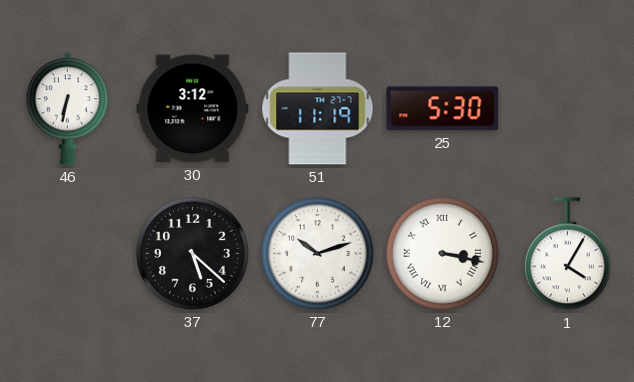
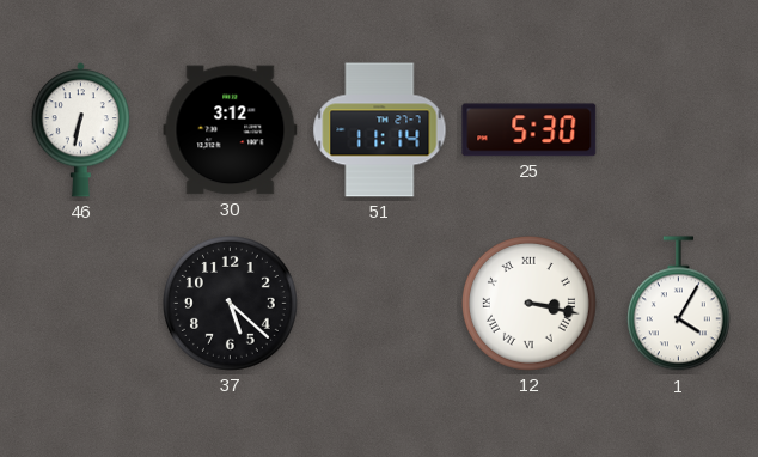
51: 11:19 -> 11:14
77: 10:12 -> none
